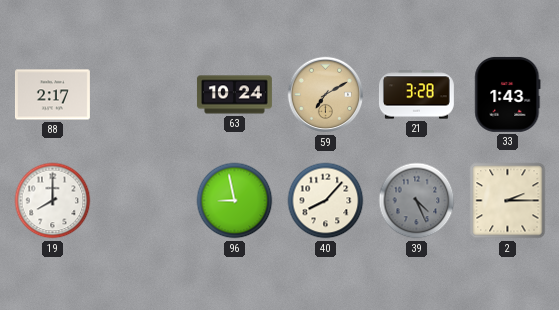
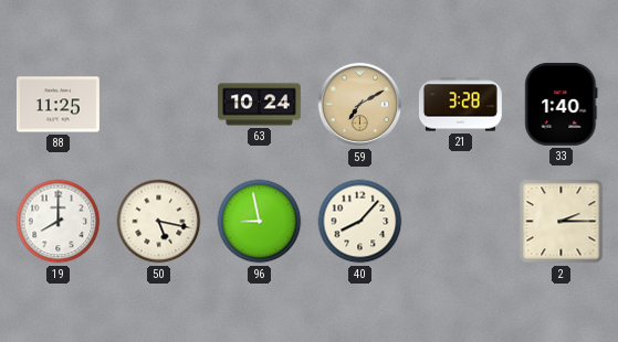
88: 2:17 -> 11:25
33: 1:43 -> 1:40
50: none -> 5:17
39: 4:26 -> none
